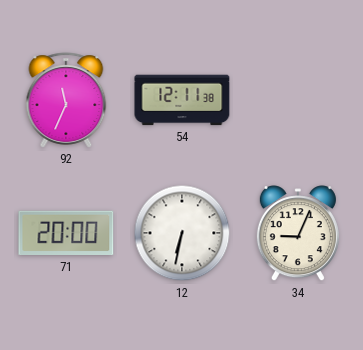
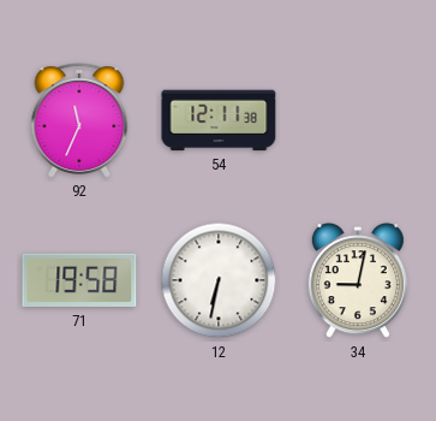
71: 20:00 -> 19:58
34: 9:04 -> 9:02
